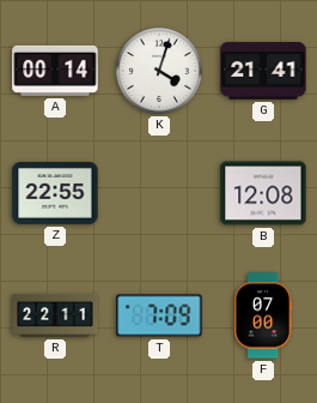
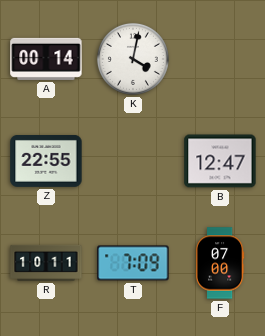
K: 4:03 -> 4:02
G: 21:41 -> none
B: 12:08 -> 12:47
R: 22:11 -> 10:11
